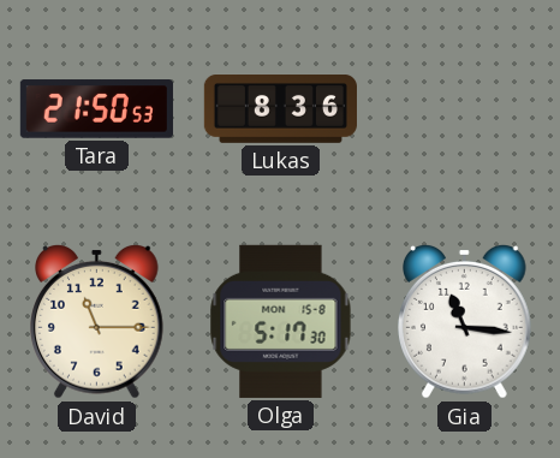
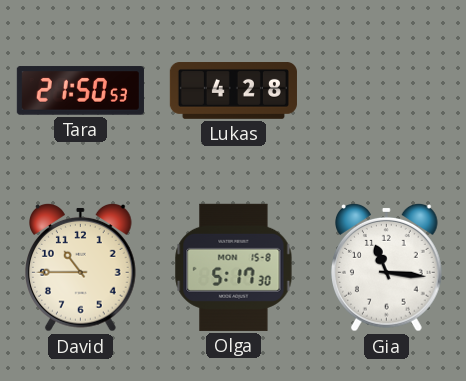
Lukas: 8:36 -> 4:28
David: 11:15 -> 10:45
